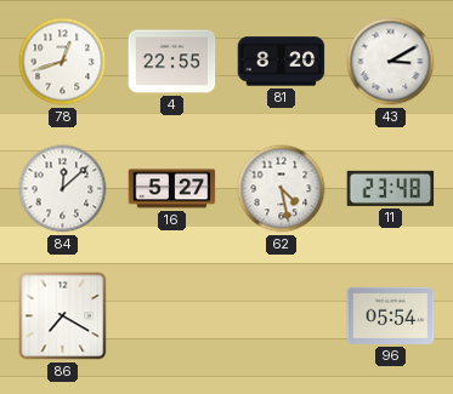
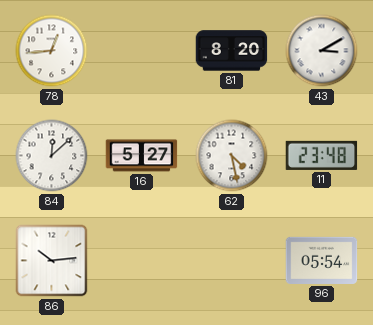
78: 12:42 -> 12:44
4: 22:55 -> none
86: 7:20 -> 10:14
